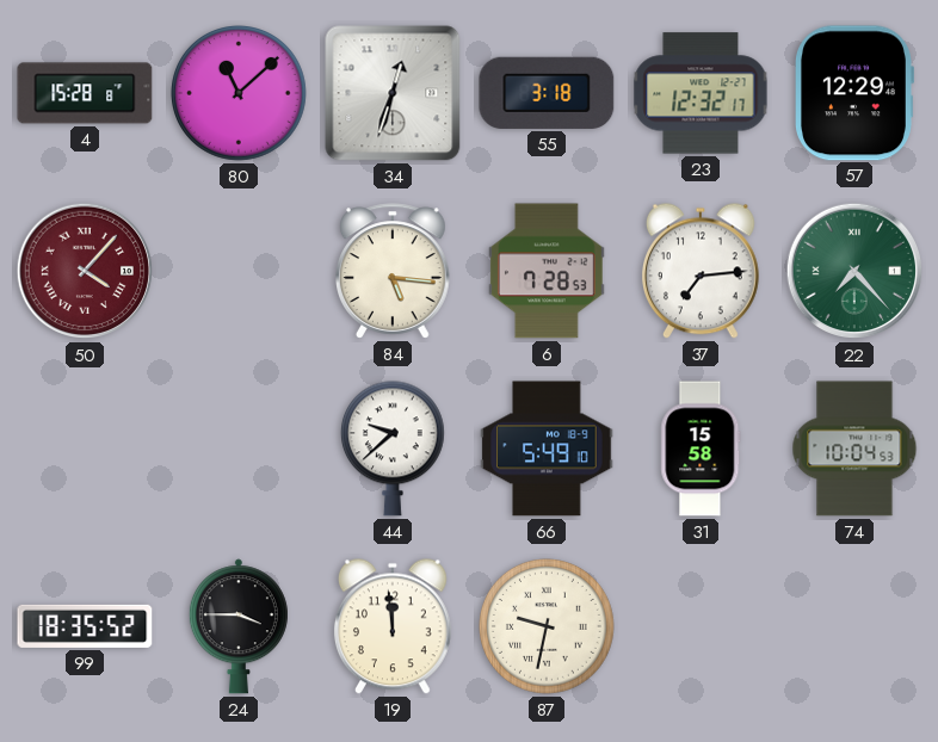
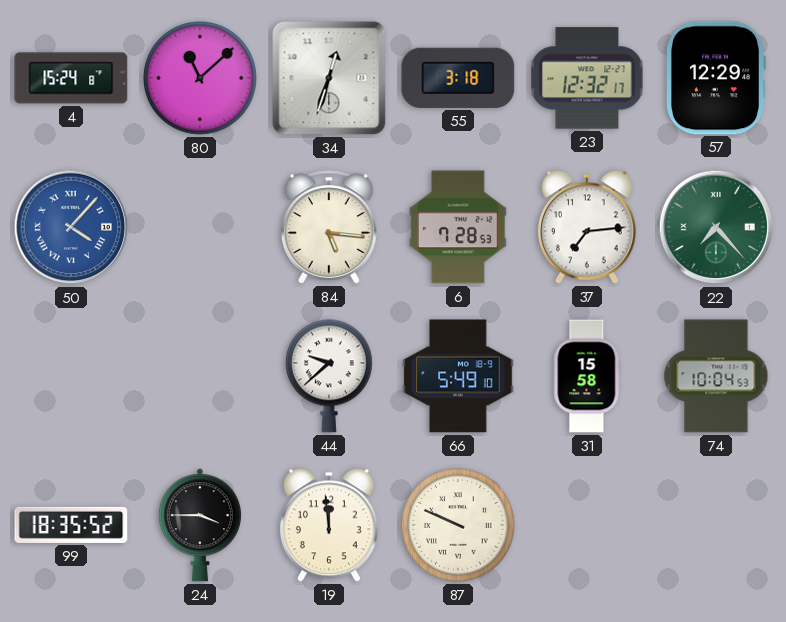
4: 15:28 -> 15:24
50 dial: burgundy -> blue
87: 9:32 -> 9:49
